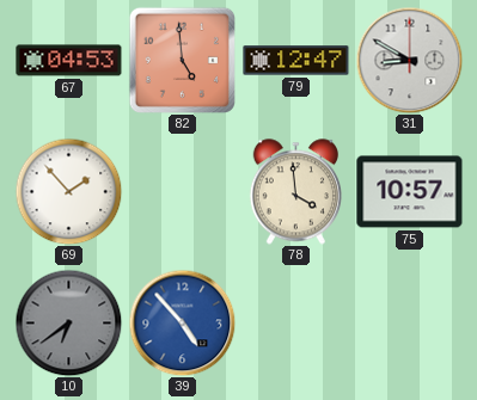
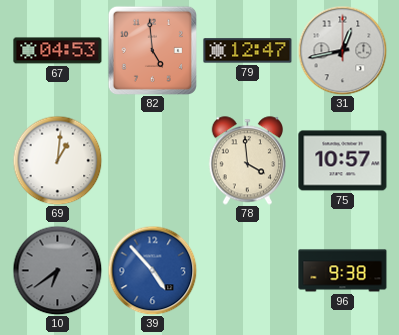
31: 8:50 -> 12:43
69: 1:53 -> 1:01
96: none -> 9:38
